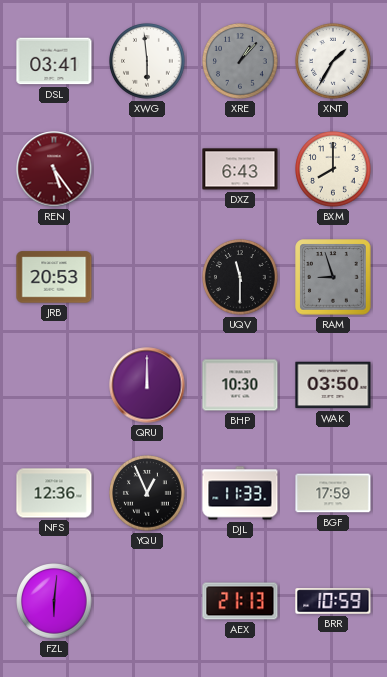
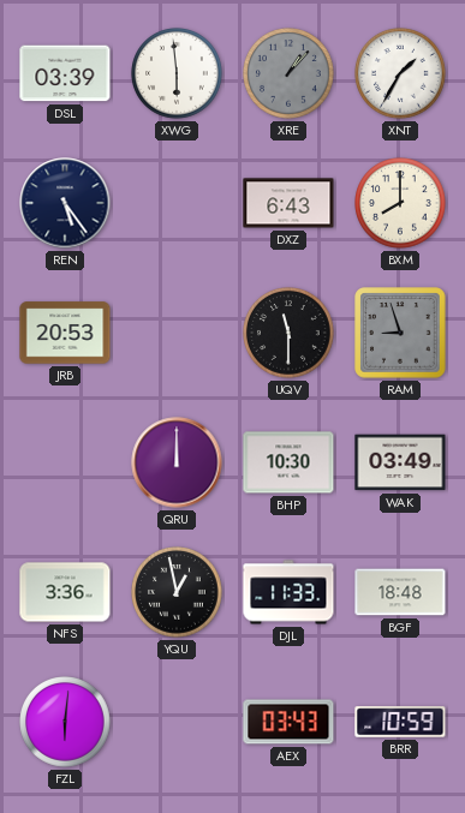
DSL: 03:41 -> 03:39
REN dial: burgundy -> navy
WAK: 03:50 -> 03:49
NFS: 12:36 -> 3:36
YQU: 12:56 -> 12:58
BGF: 17:59 -> 18:48
AEX: 21:13 -> 03:43
